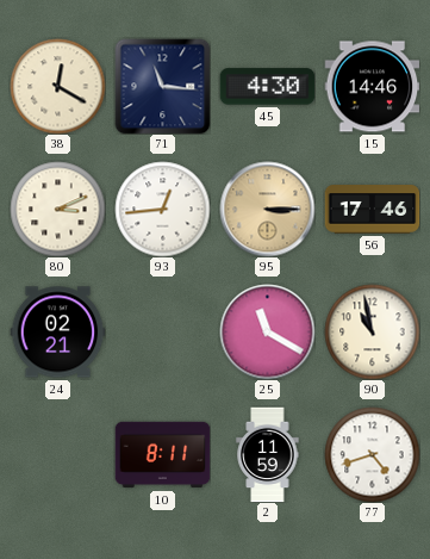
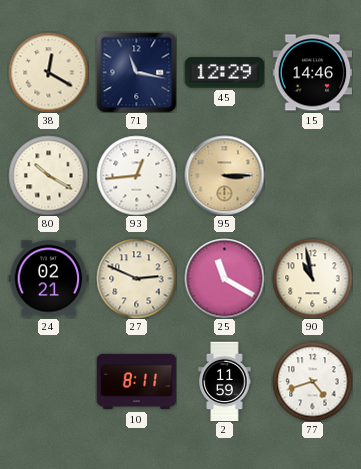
71: 11:16 -> 11:17
45: 4:30 -> 12:29
80: 3:11 -> 10:20
56: 17:46 -> none
27: none -> 2:49
